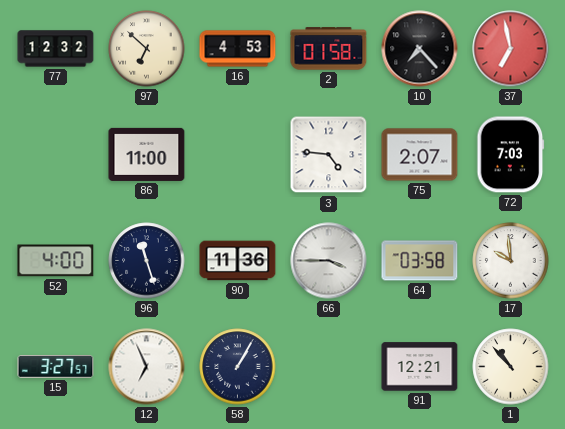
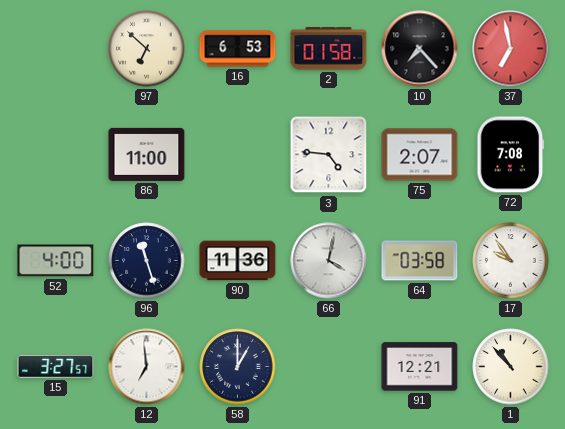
77: 12:32 -> none
16: 4:53 -> 6:53
72: 7:03 -> 7:08
66: 3:45 -> 4:02
17: 9:59 -> 9:54
12: 6:56 -> 6:59
58: 1:05 -> 1:00
